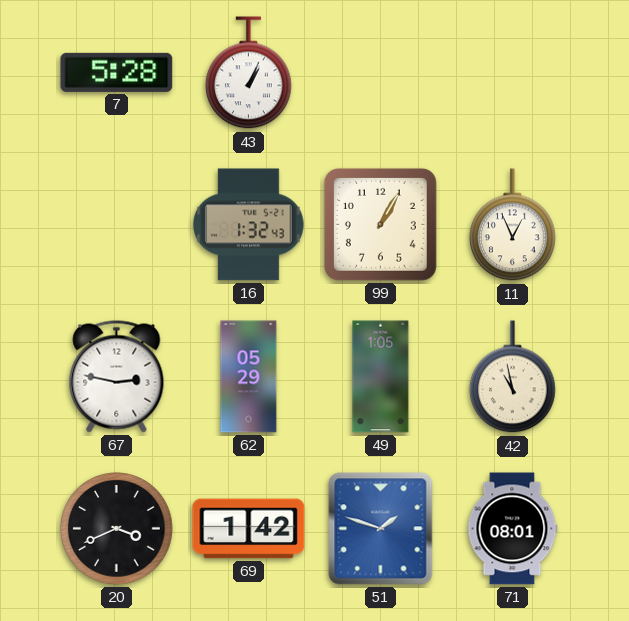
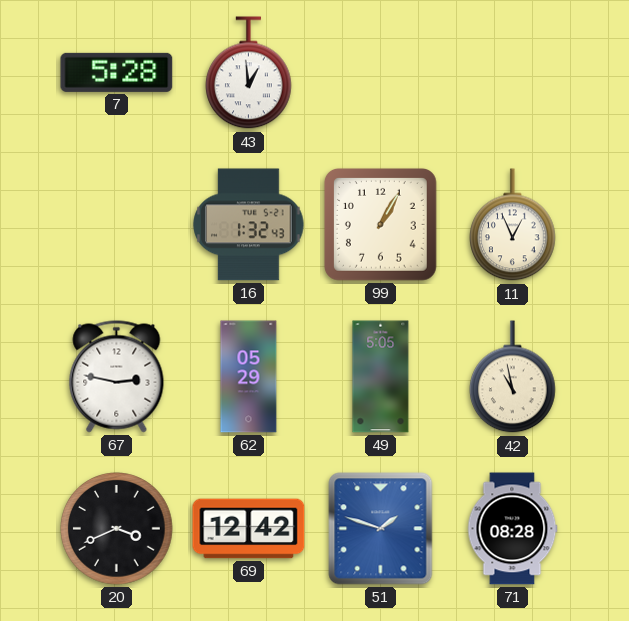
43: 1:04 -> 12:59
49: 1:05 -> 5:05
69: 1:42 -> 12:42
71: 08:01 -> 08:28
